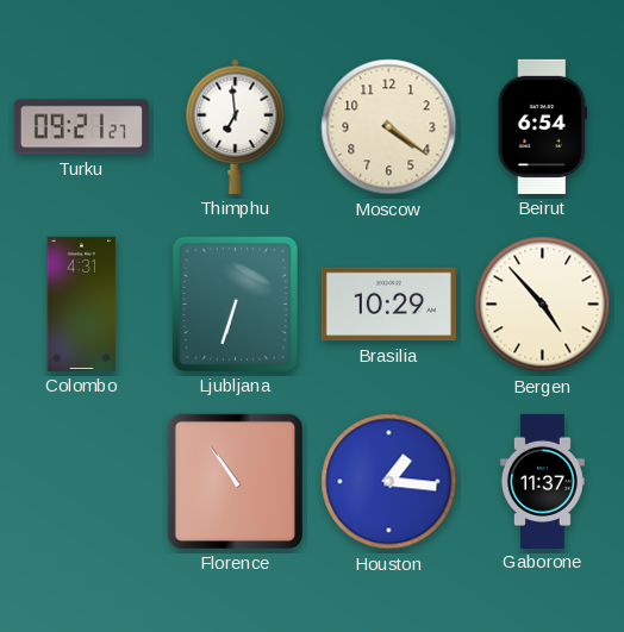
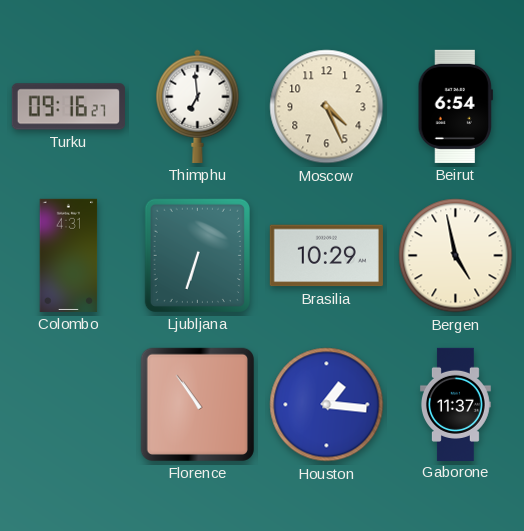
Turku: 09:21 -> 09:16
Moscow: 4:21 -> 4:26
Bergen: 4:53 -> 4:58
